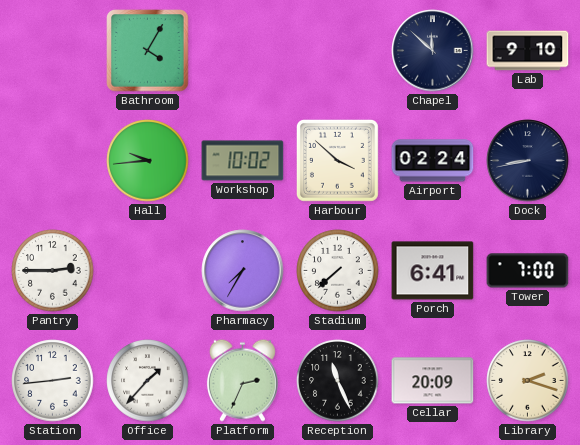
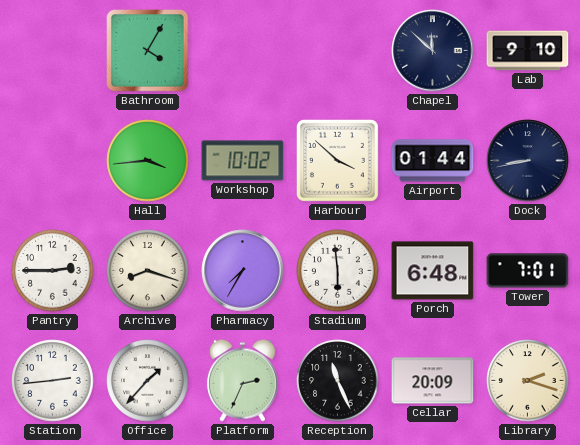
Hall: 9:44 -> 3:44
Airport: 02:24 -> 01:44
Archive: none -> 8:18
Stadium: 7:38 -> 5:59
Porch: 6:41 -> 6:48
Tower: 7:00 -> 7:01
